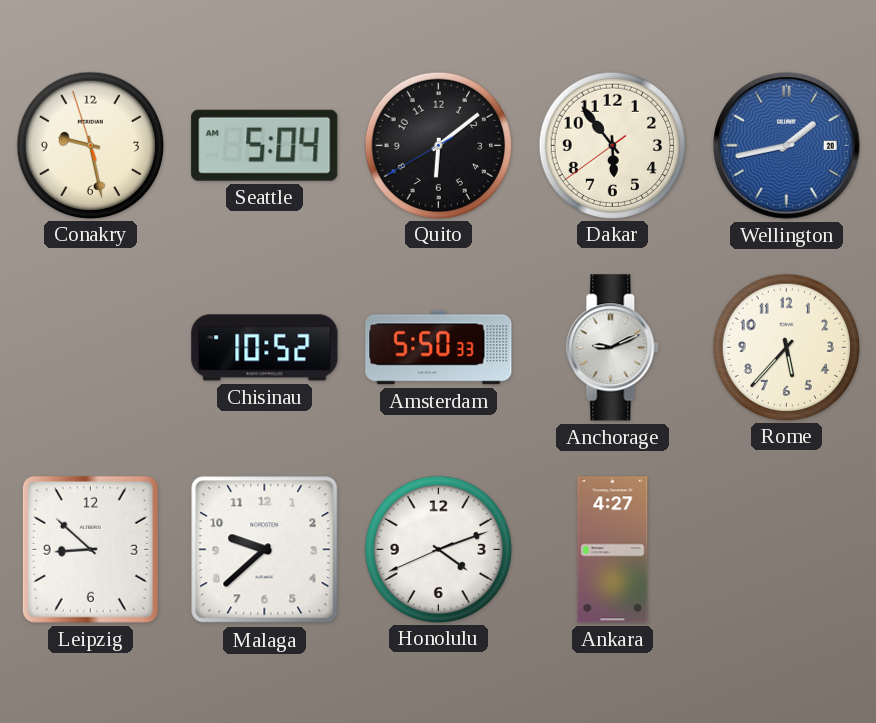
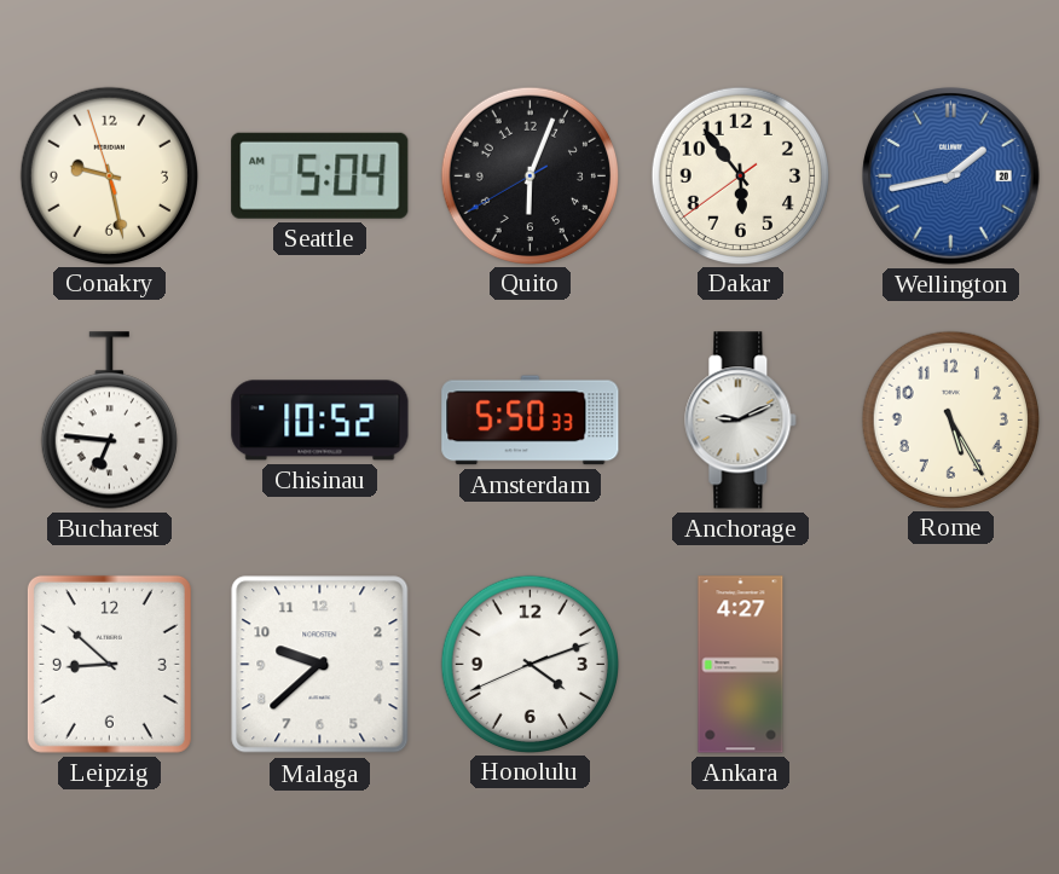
Quito: 6:08 -> 6:03
Bucharest: none -> 6:46
Rome: 5:37 -> 5:25
